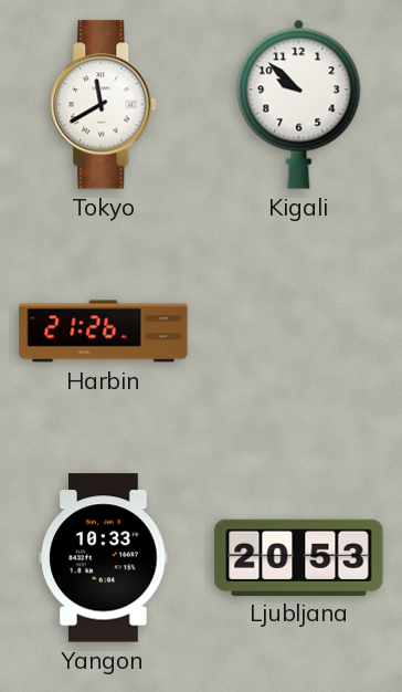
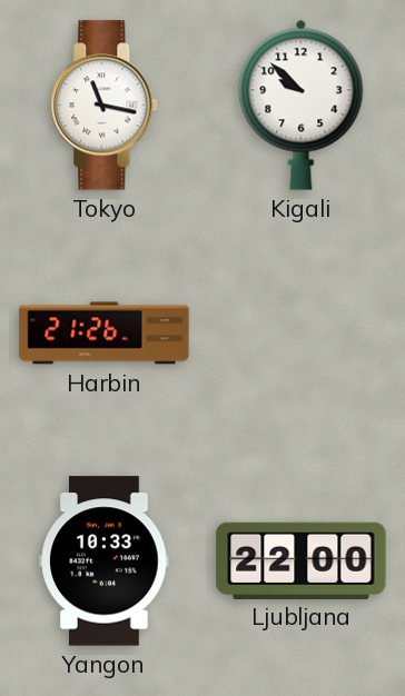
Tokyo: 11:40 -> 11:17
Ljubljana: 20:53 -> 22:00
